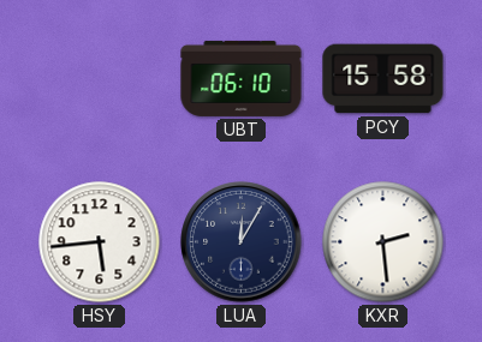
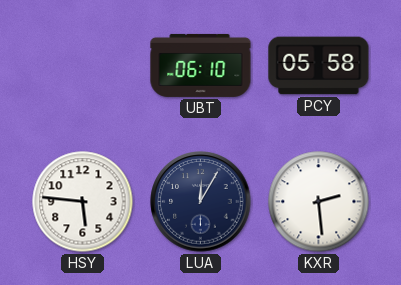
PCY: 15:58 -> 05:58
HSY: 5:44 -> 5:46
